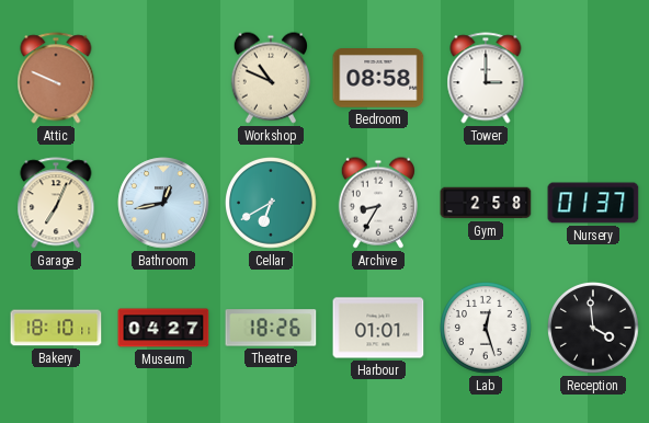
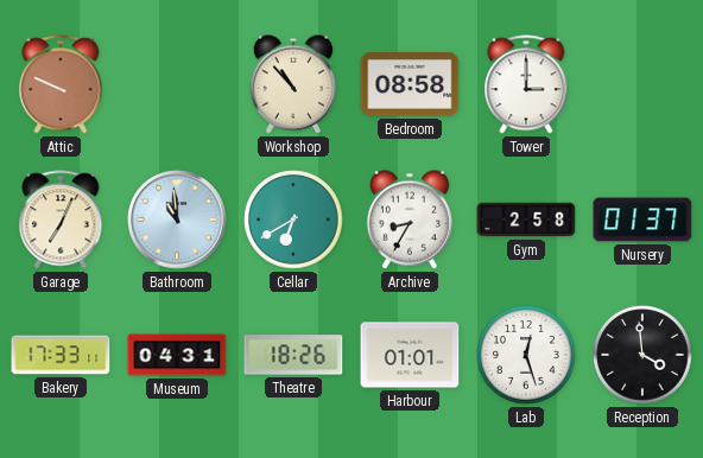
Workshop: 10:49 -> 10:53
Bathroom: 12:43 -> 10:59
Bakery: 18:10 -> 17:33
Museum: 04:27 -> 04:31
